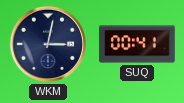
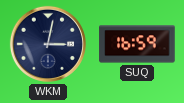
SUQ: 00:41 -> 16:59
